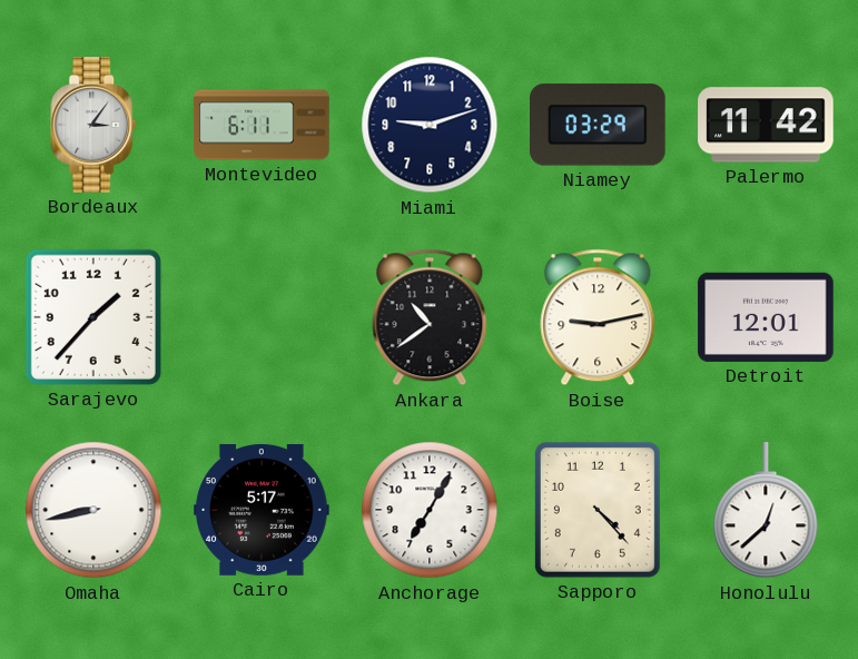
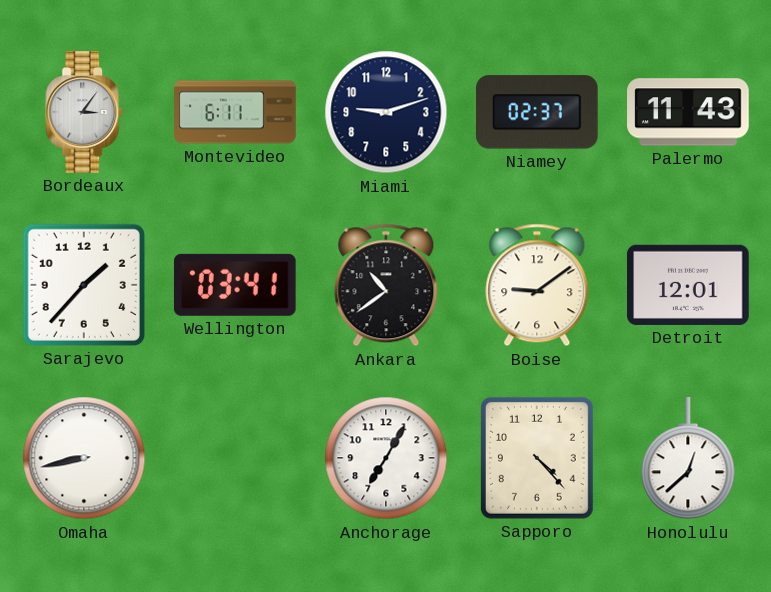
Niamey: 03:29 -> 02:37
Palermo: 11:42 -> 11:43
Wellington: none -> 03:41
Boise: 9:13 -> 9:09
Cairo: 5:17 -> none
